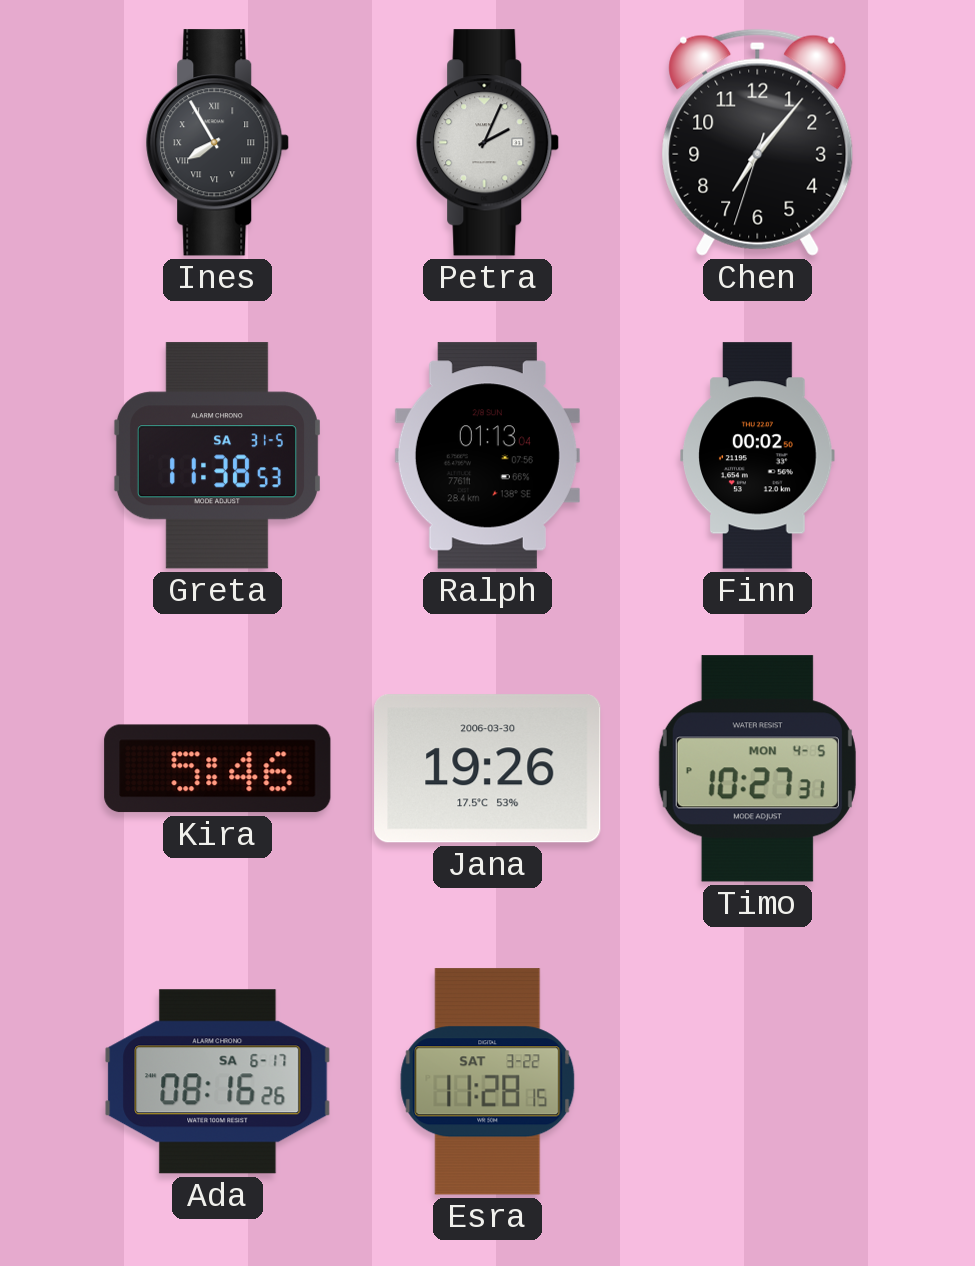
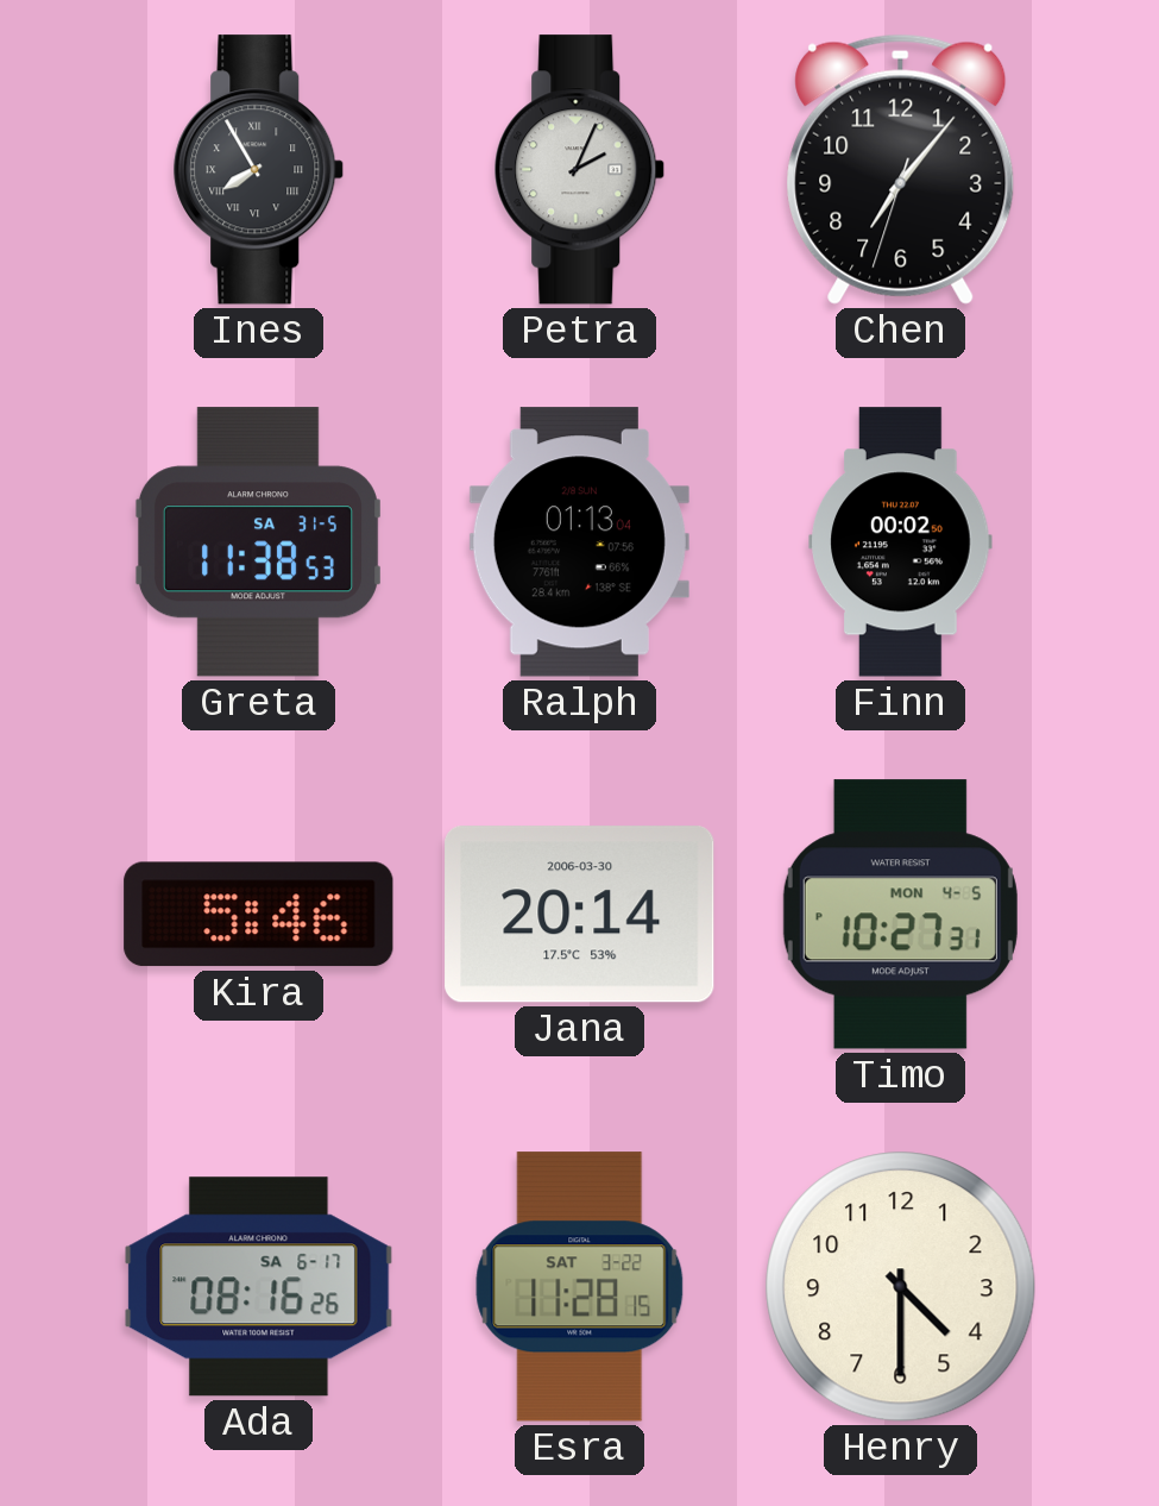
Jana: 19:26 -> 20:14
Henry: none -> 4:30
